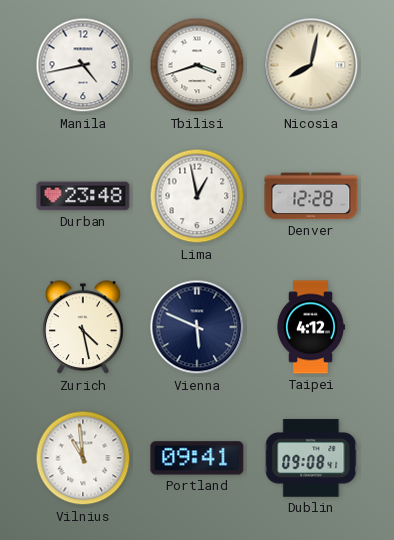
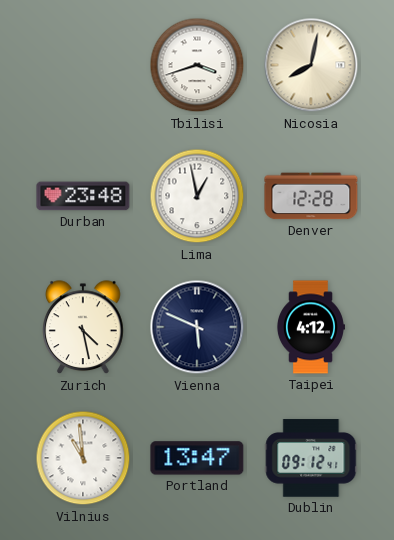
Manila: 4:43 -> none
Portland: 09:41 -> 13:47
Dublin: 09:08 -> 09:12
